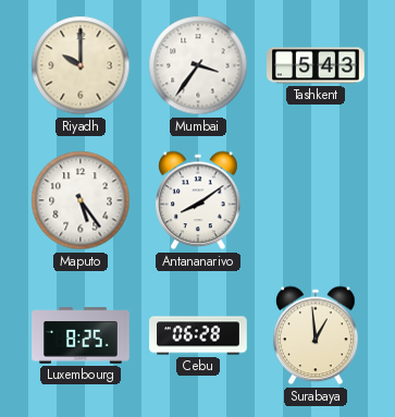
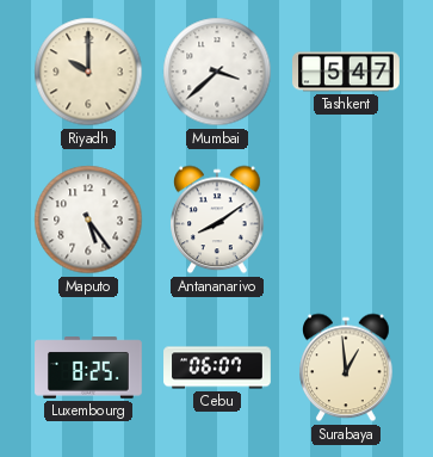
Mumbai: 3:36 -> 3:38
Tashkent: 5:43 -> 5:47
Cebu: 06:28 -> 06:07
